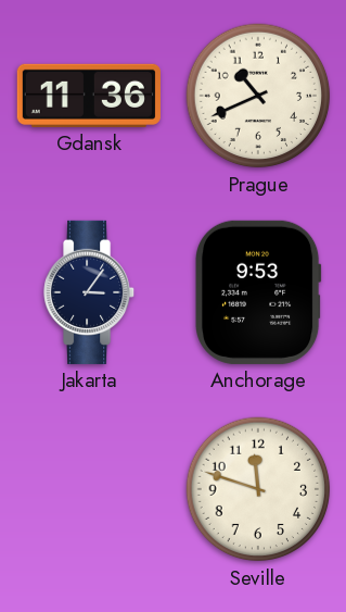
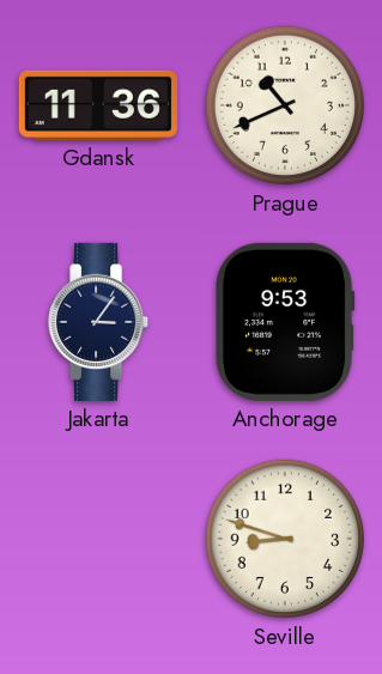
Seville: 11:48 -> 8:48
